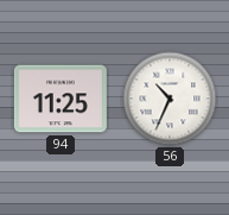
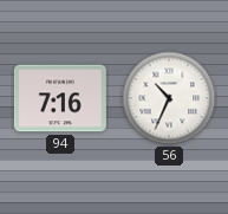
94: 11:25 -> 7:16
